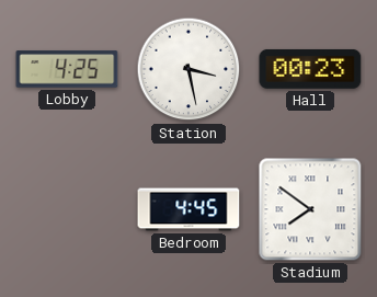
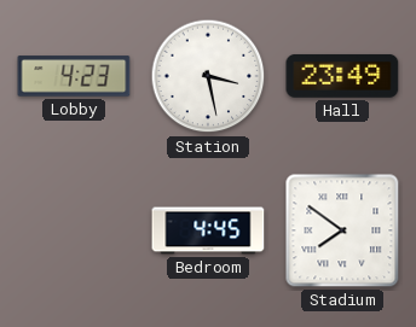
Lobby: 4:25 -> 4:23
Hall: 00:23 -> 23:49
